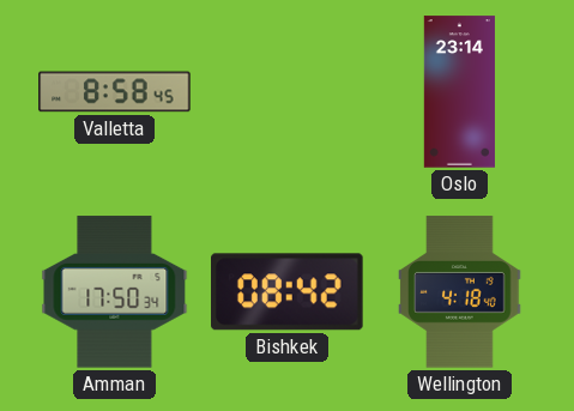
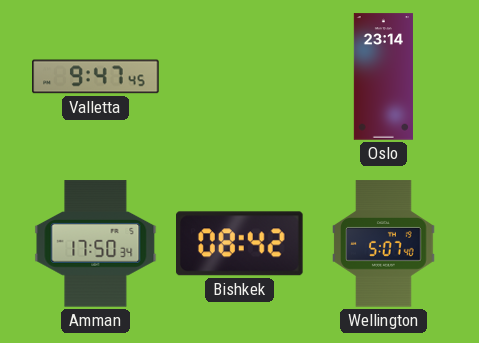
Valletta: 8:58 -> 9:47
Wellington: 4:18 -> 5:07
